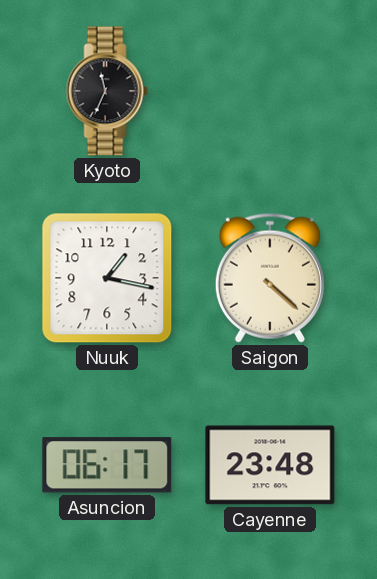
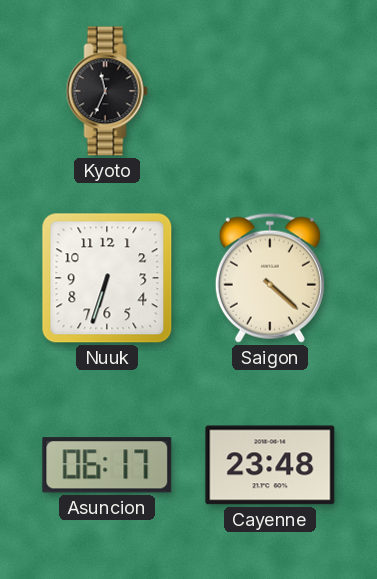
Nuuk: 1:17 -> 6:33
